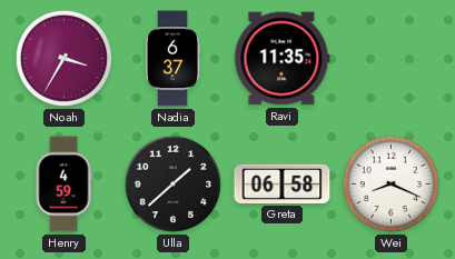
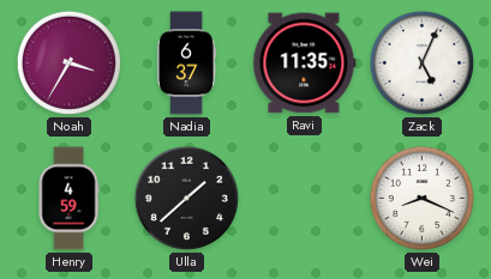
Zack: none -> 5:04
Greta: 06:58 -> none
